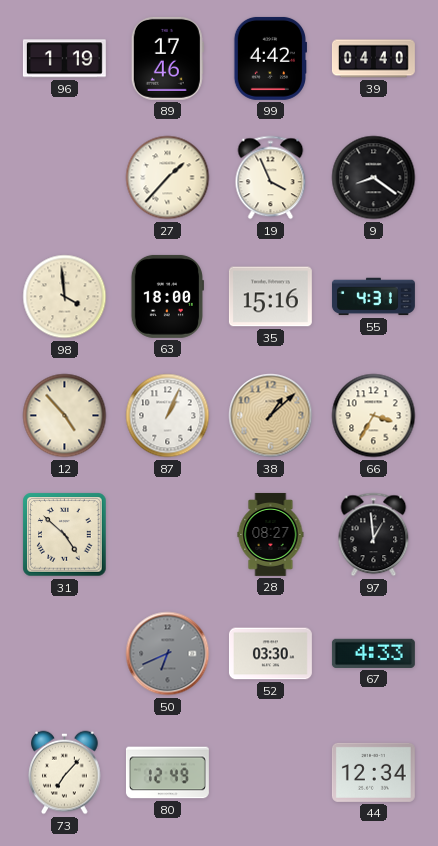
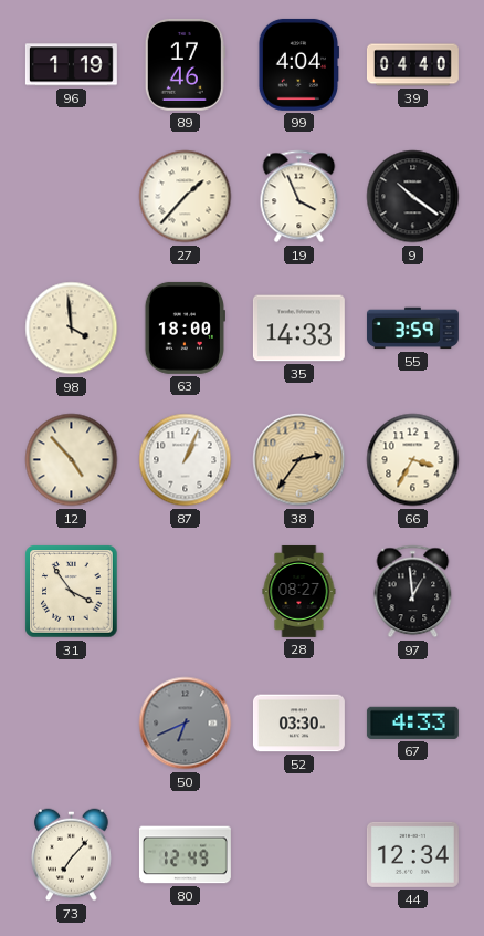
99: 4:42 -> 4:04
9: 8:21 -> 10:21
35: 15:16 -> 14:33
55: 4:31 -> 3:59
38: 1:08 -> 2:36
31: 4:52 -> 3:54
